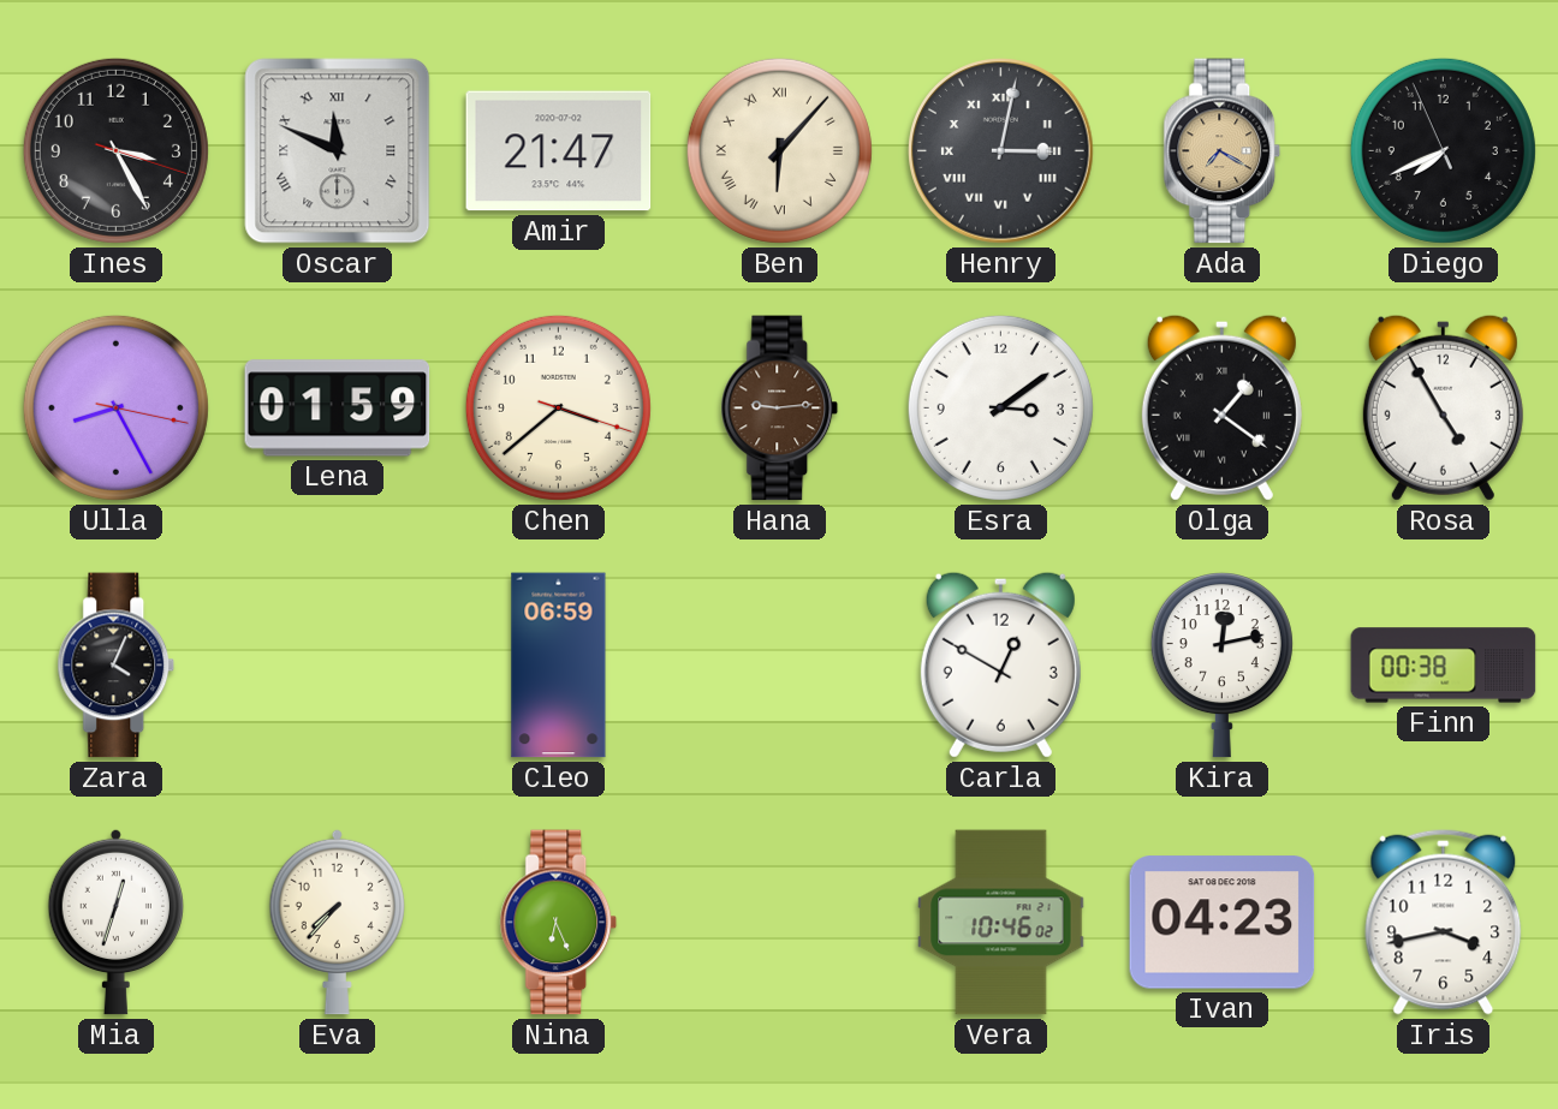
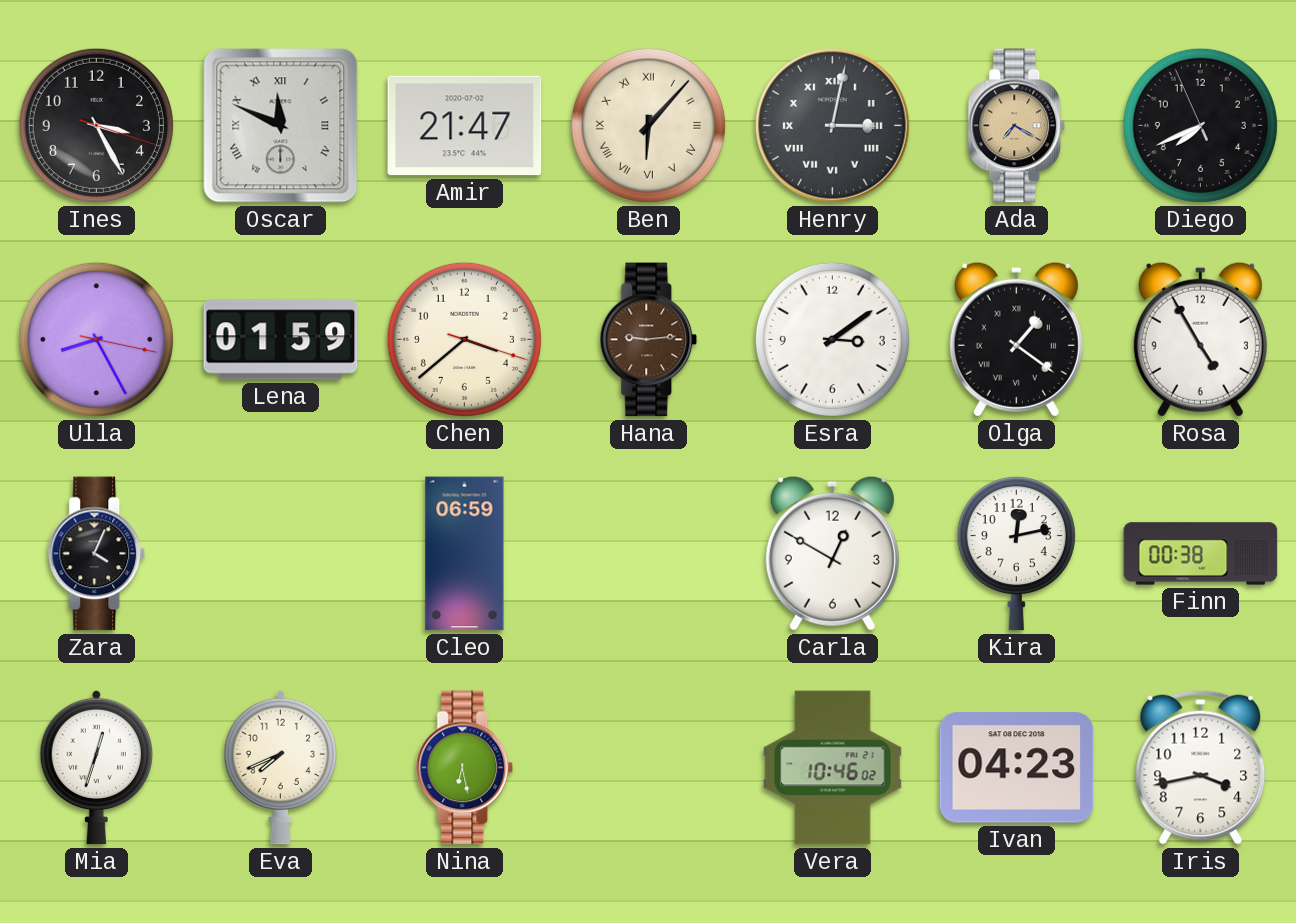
Eva: 7:37 -> 7:41
Nina: 6:26 -> 6:28
